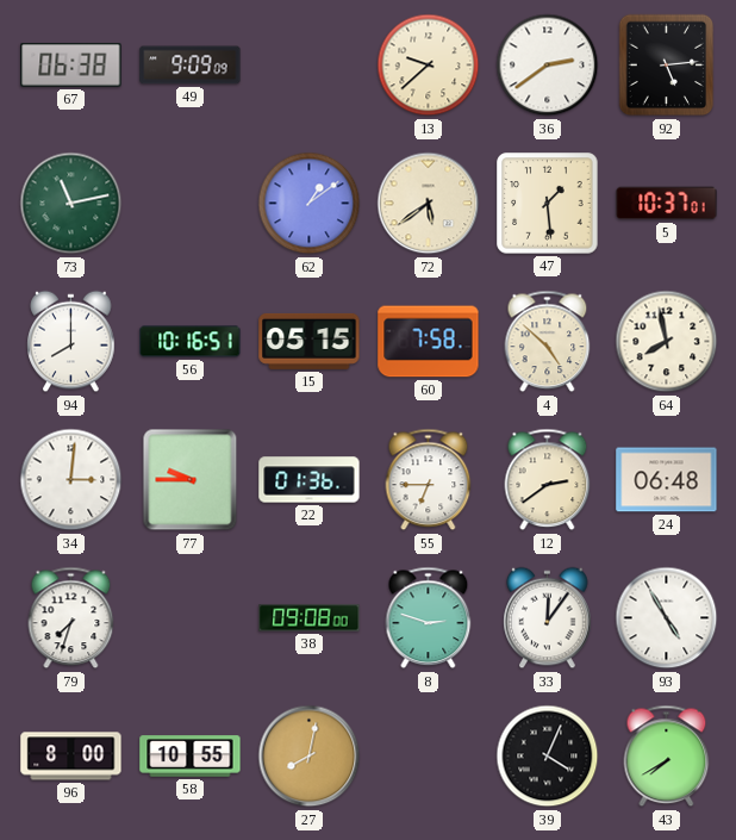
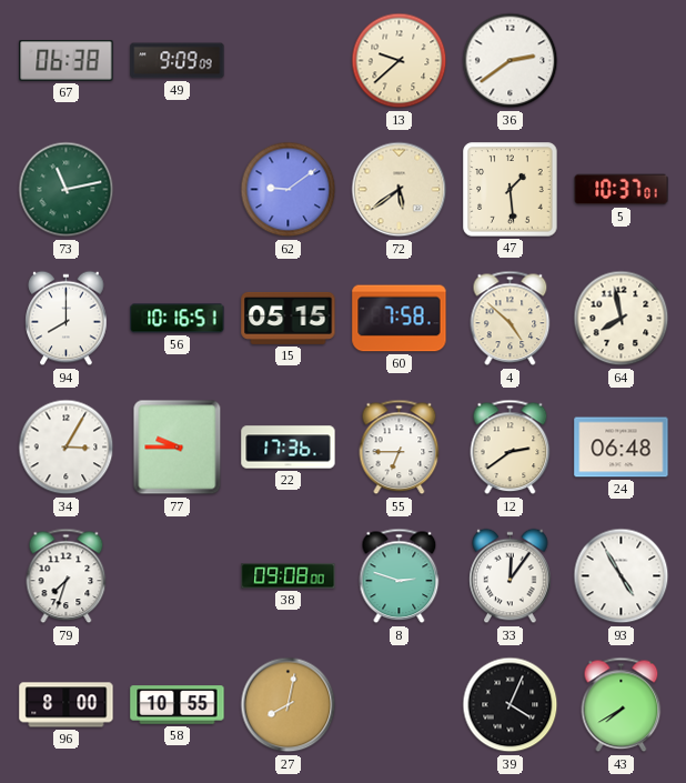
92: 5:14 -> none
62: 1:09 -> 9:09
34: 3:01 -> 3:05
22: 01:36 -> 17:36
